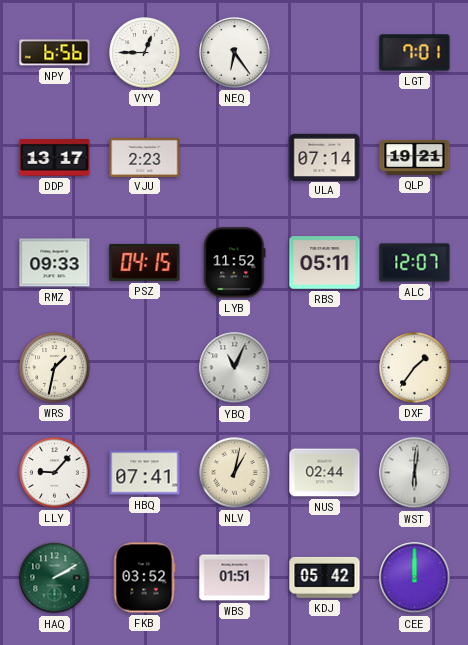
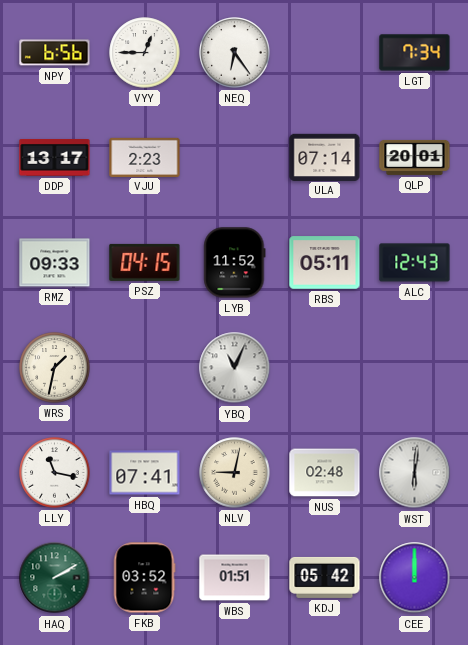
LGT: 7:01 -> 7:34
QLP: 19:21 -> 20:01
ALC: 12:07 -> 12:43
DXF: 1:36 -> none
LLY: 9:07 -> 11:17
NLV: 1:02 -> 9:02
NUS: 02:44 -> 02:48
